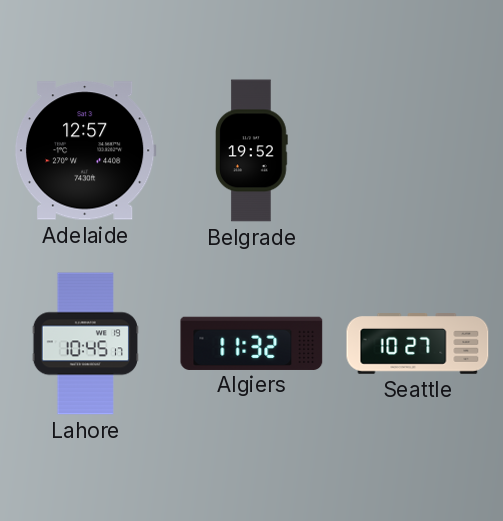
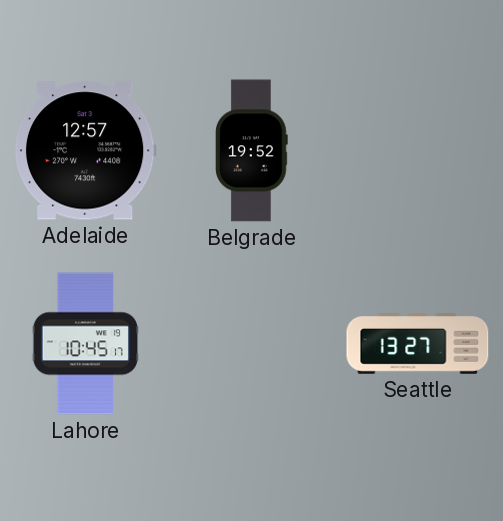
Algiers: 11:32 -> none
Seattle: 10:27 -> 13:27
